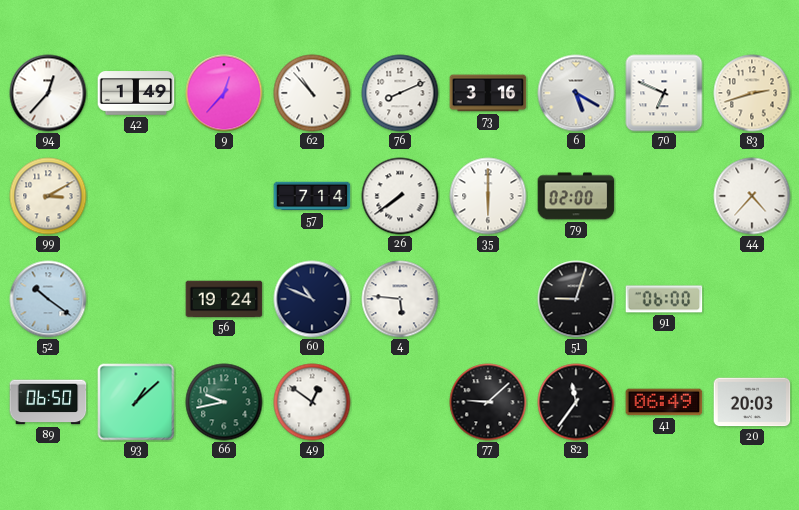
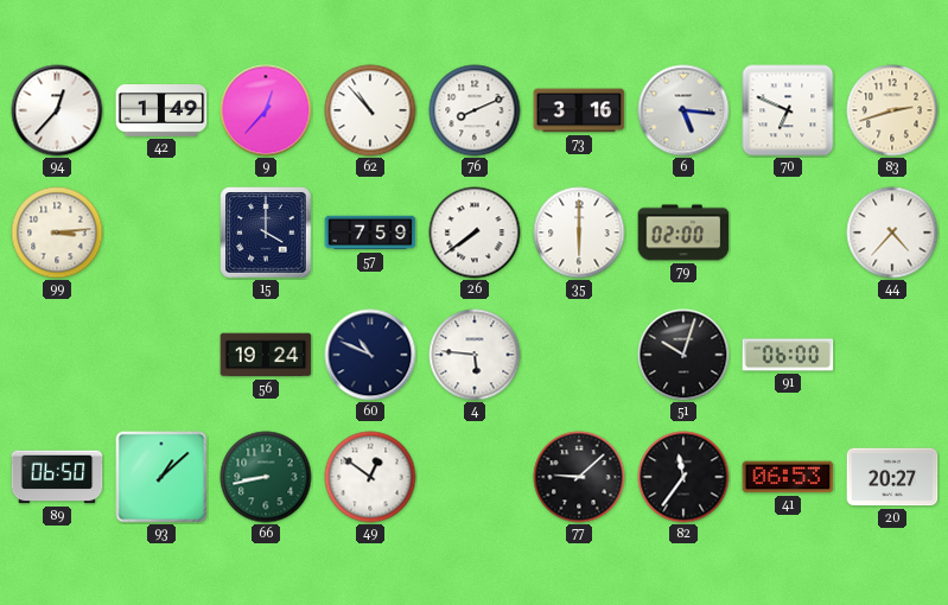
6: 5:20 -> 5:16
99: 3:10 -> 3:14
15: none -> 4:00
57: 7:14 -> 7:59
52: 10:21 -> none
51: 9:03 -> 10:03
66: 9:43 -> 8:43
41: 06:49 -> 06:53
20: 20:03 -> 20:27
